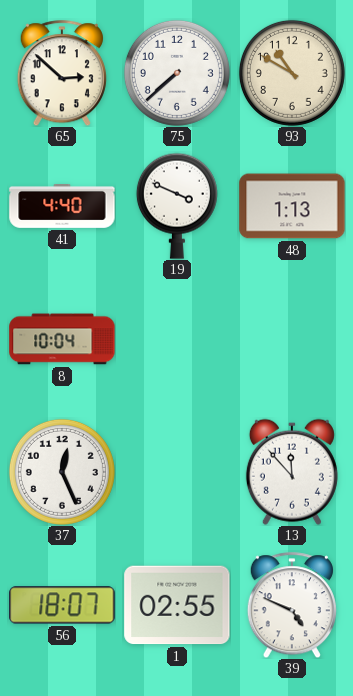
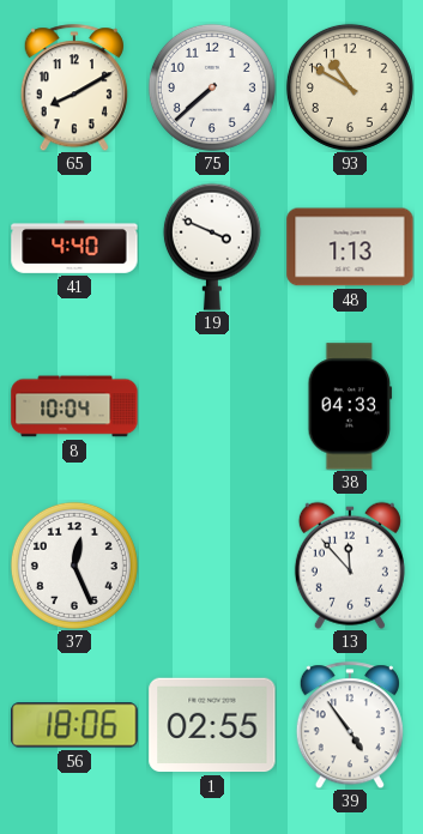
65: 2:52 -> 8:10
38: none -> 04:33
56: 18:07 -> 18:06
39: 4:49 -> 4:54
